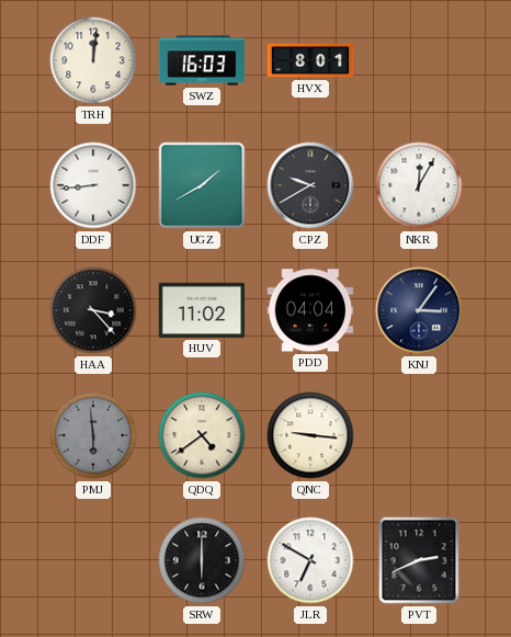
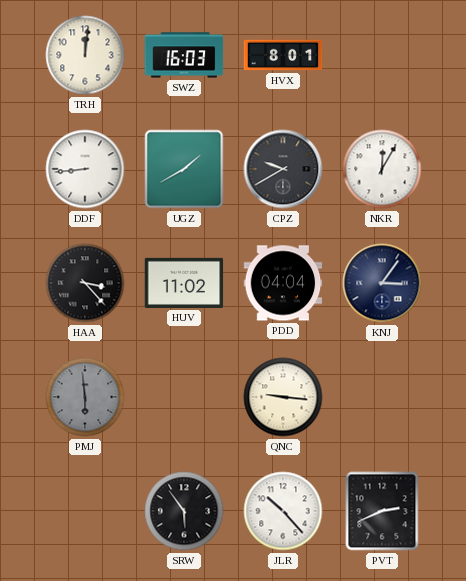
QDQ: 4:39 -> none
SRW: 6:00 -> 5:54
JLR: 6:50 -> 10:23
